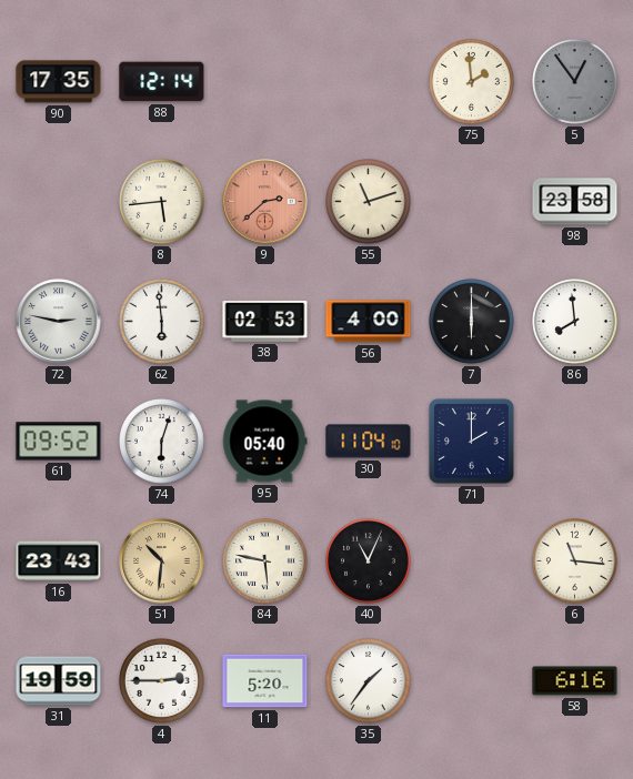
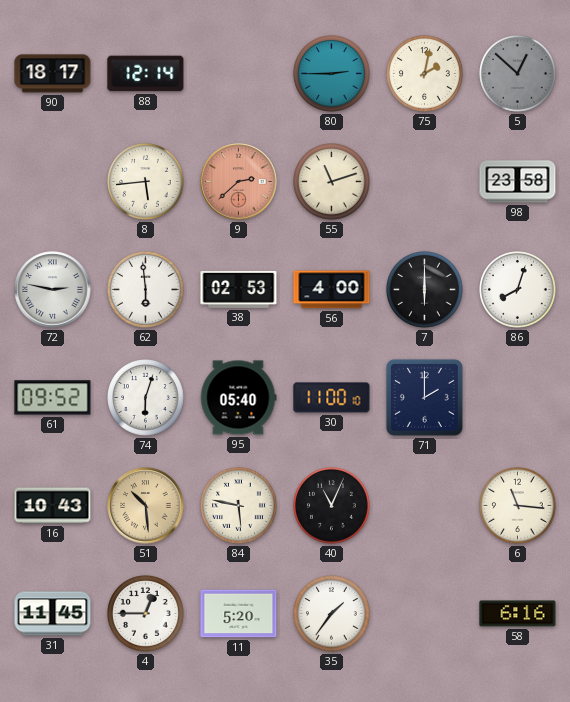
90: 17:35 -> 18:17
80: none -> 2:45
75: 1:59 -> 2:02
5: 12:54 -> 12:52
86: 7:59 -> 8:03
30: 11:04 -> 11:00
16: 23:43 -> 10:43
51: 10:31 -> 10:29
31: 19:59 -> 11:45
4: 2:45 -> 12:45
